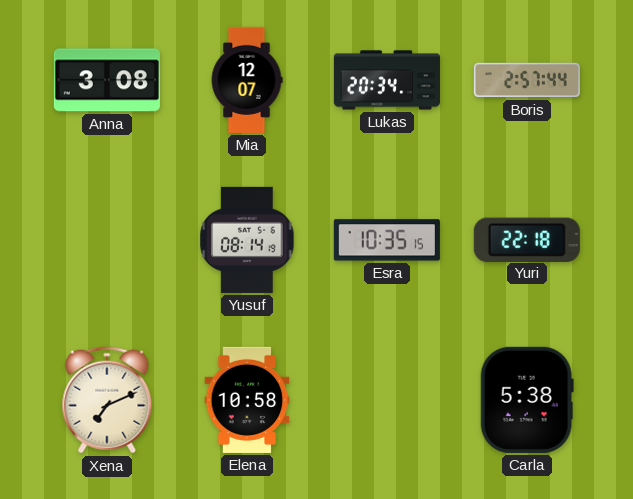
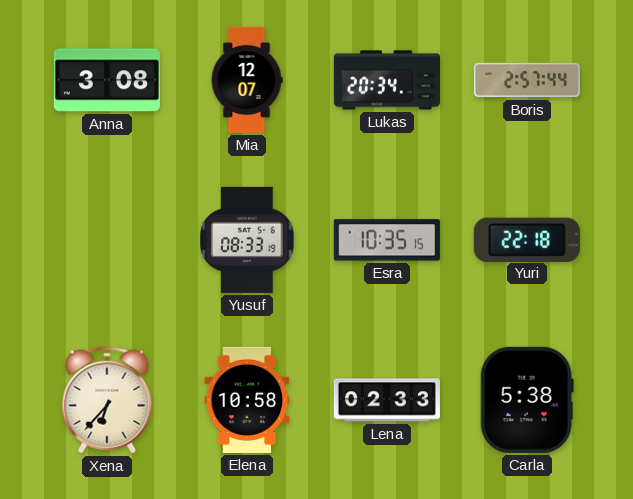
Yusuf: 08:14 -> 08:33
Xena: 7:11 -> 6:37
Lena: none -> 02:33
